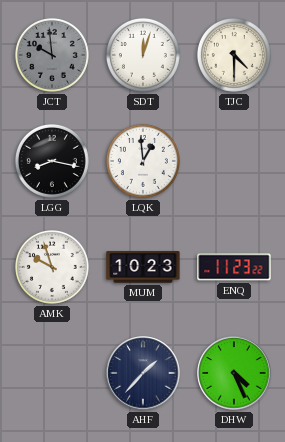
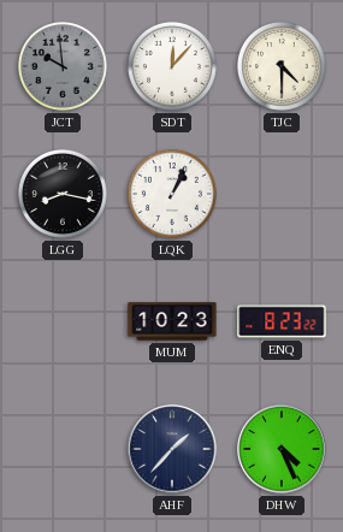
SDT: 12:03 -> 12:07
LQK: 12:59 -> 1:04
AMK: 9:57 -> none
ENQ: 11:23 -> 8:23
